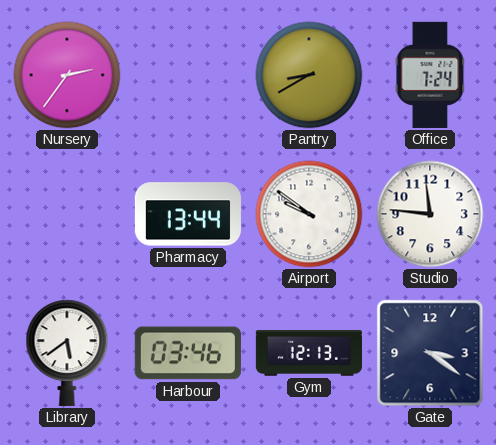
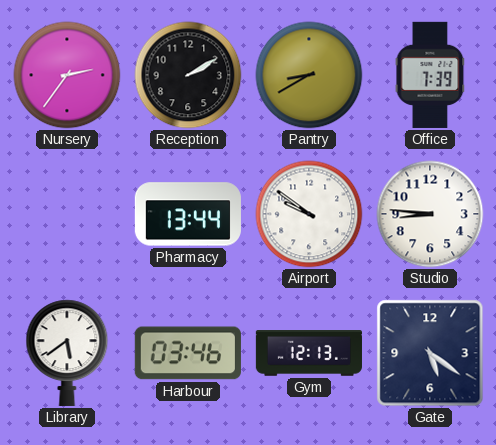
Reception: none -> 2:10
Office: 7:24 -> 7:39
Studio: 11:46 -> 8:46
Gate: 3:21 -> 5:21
